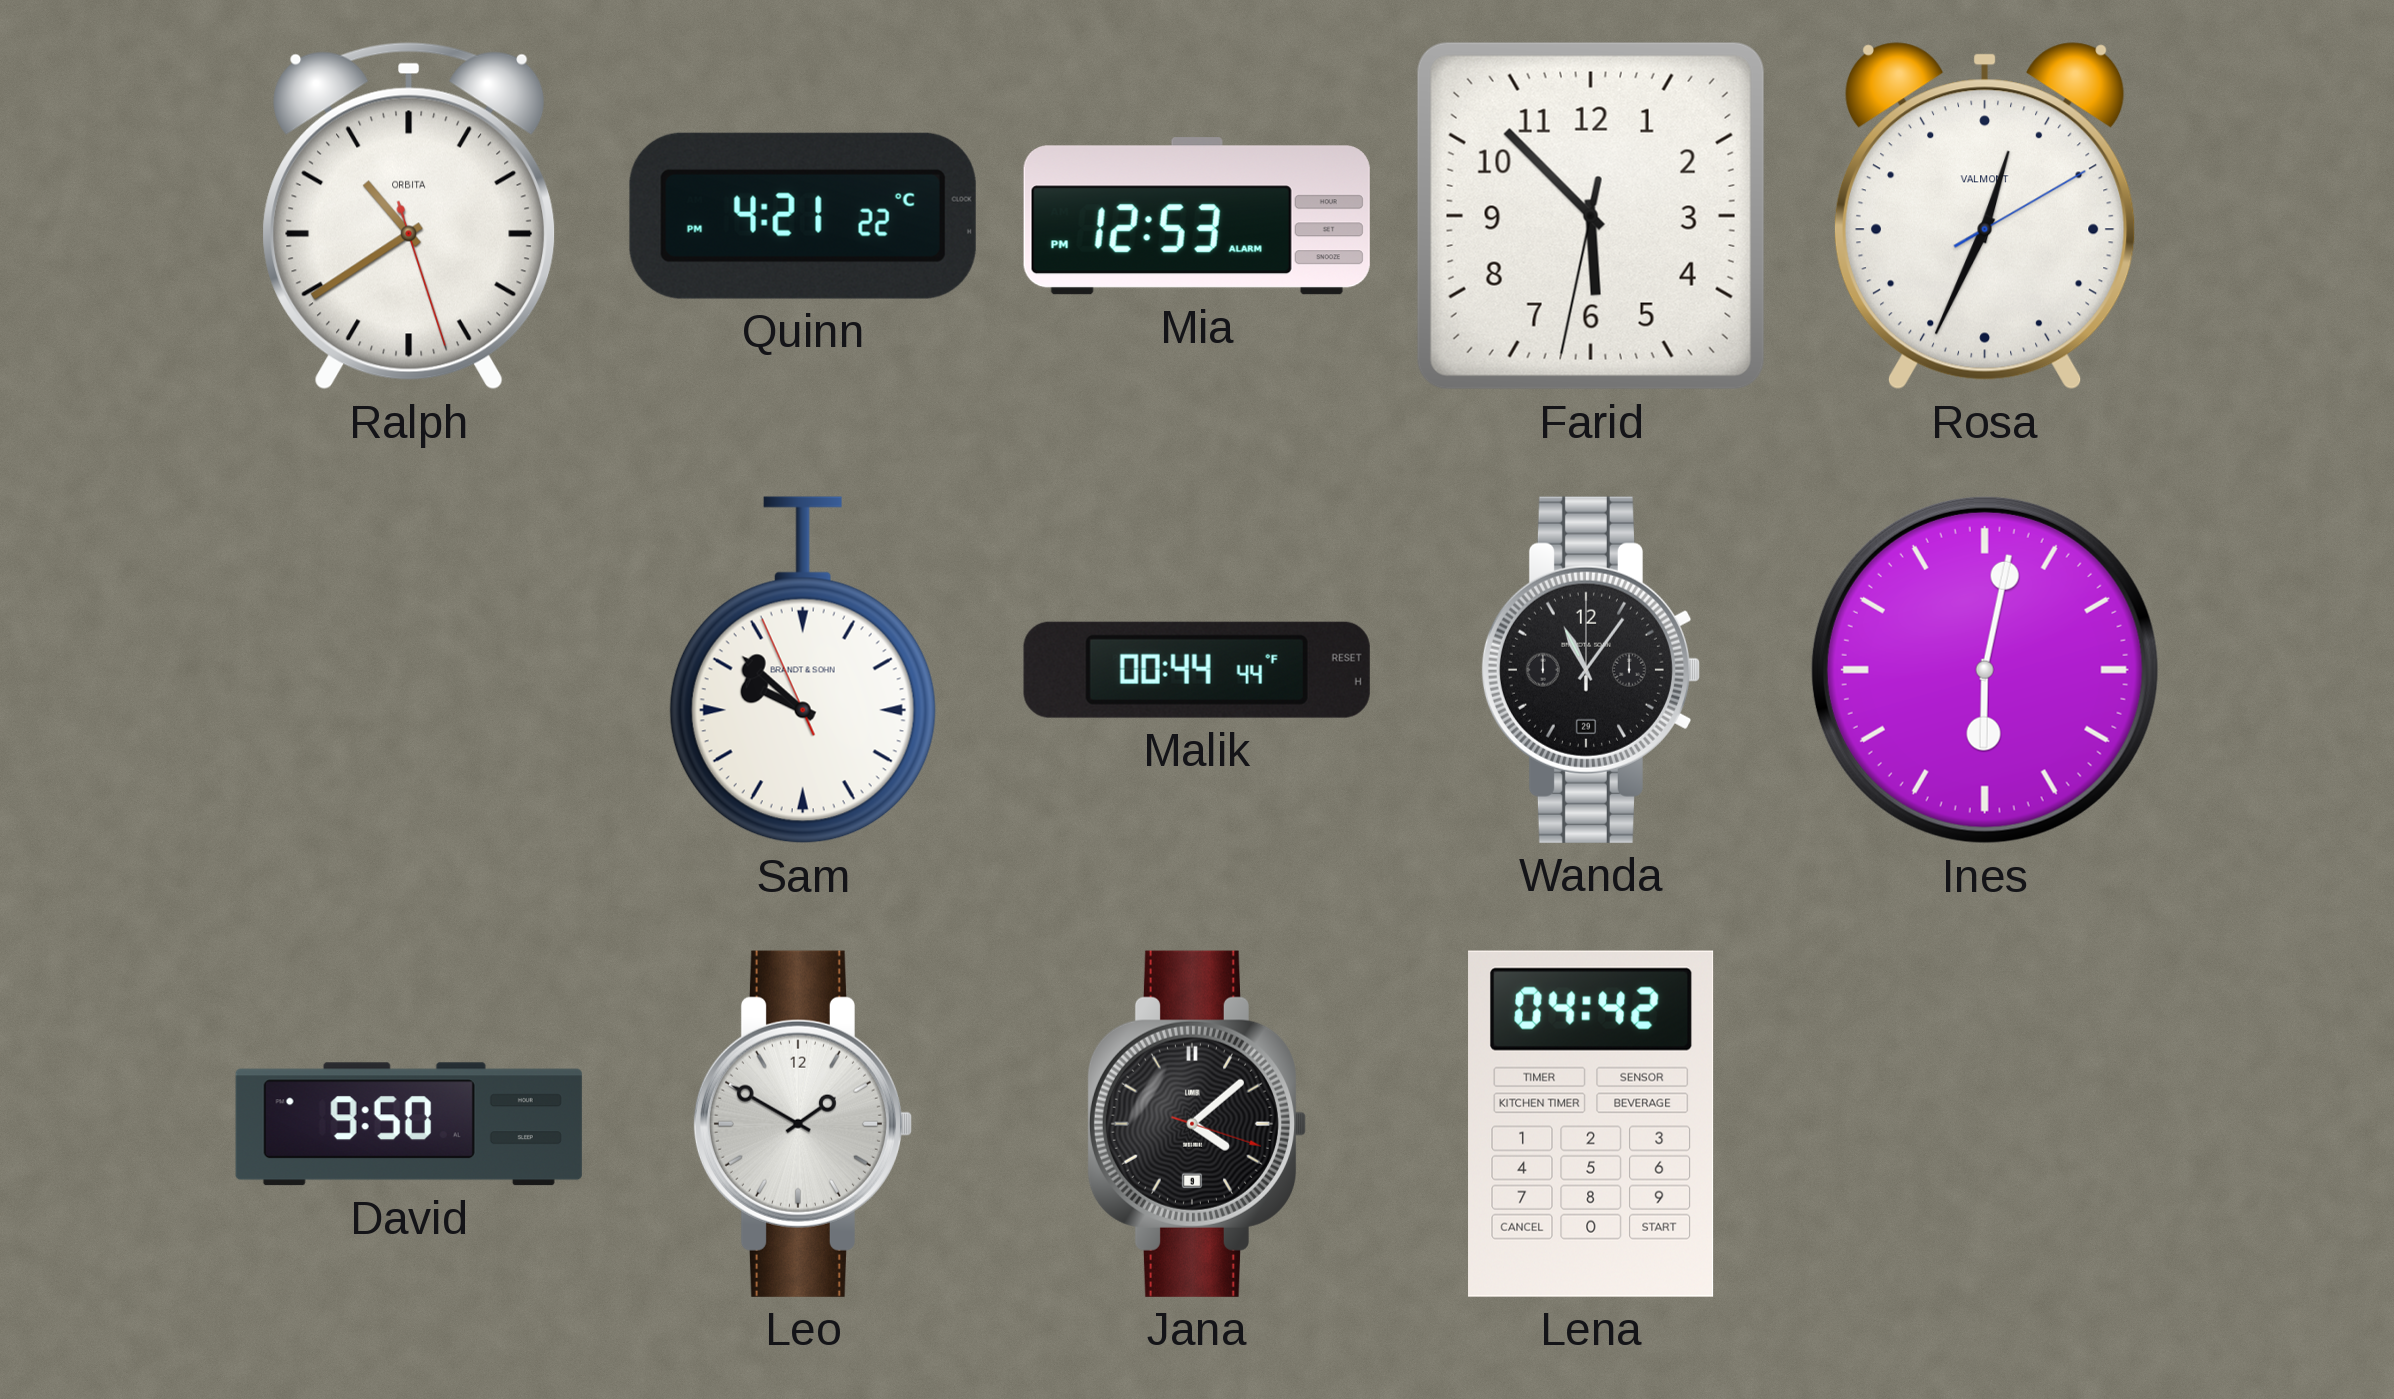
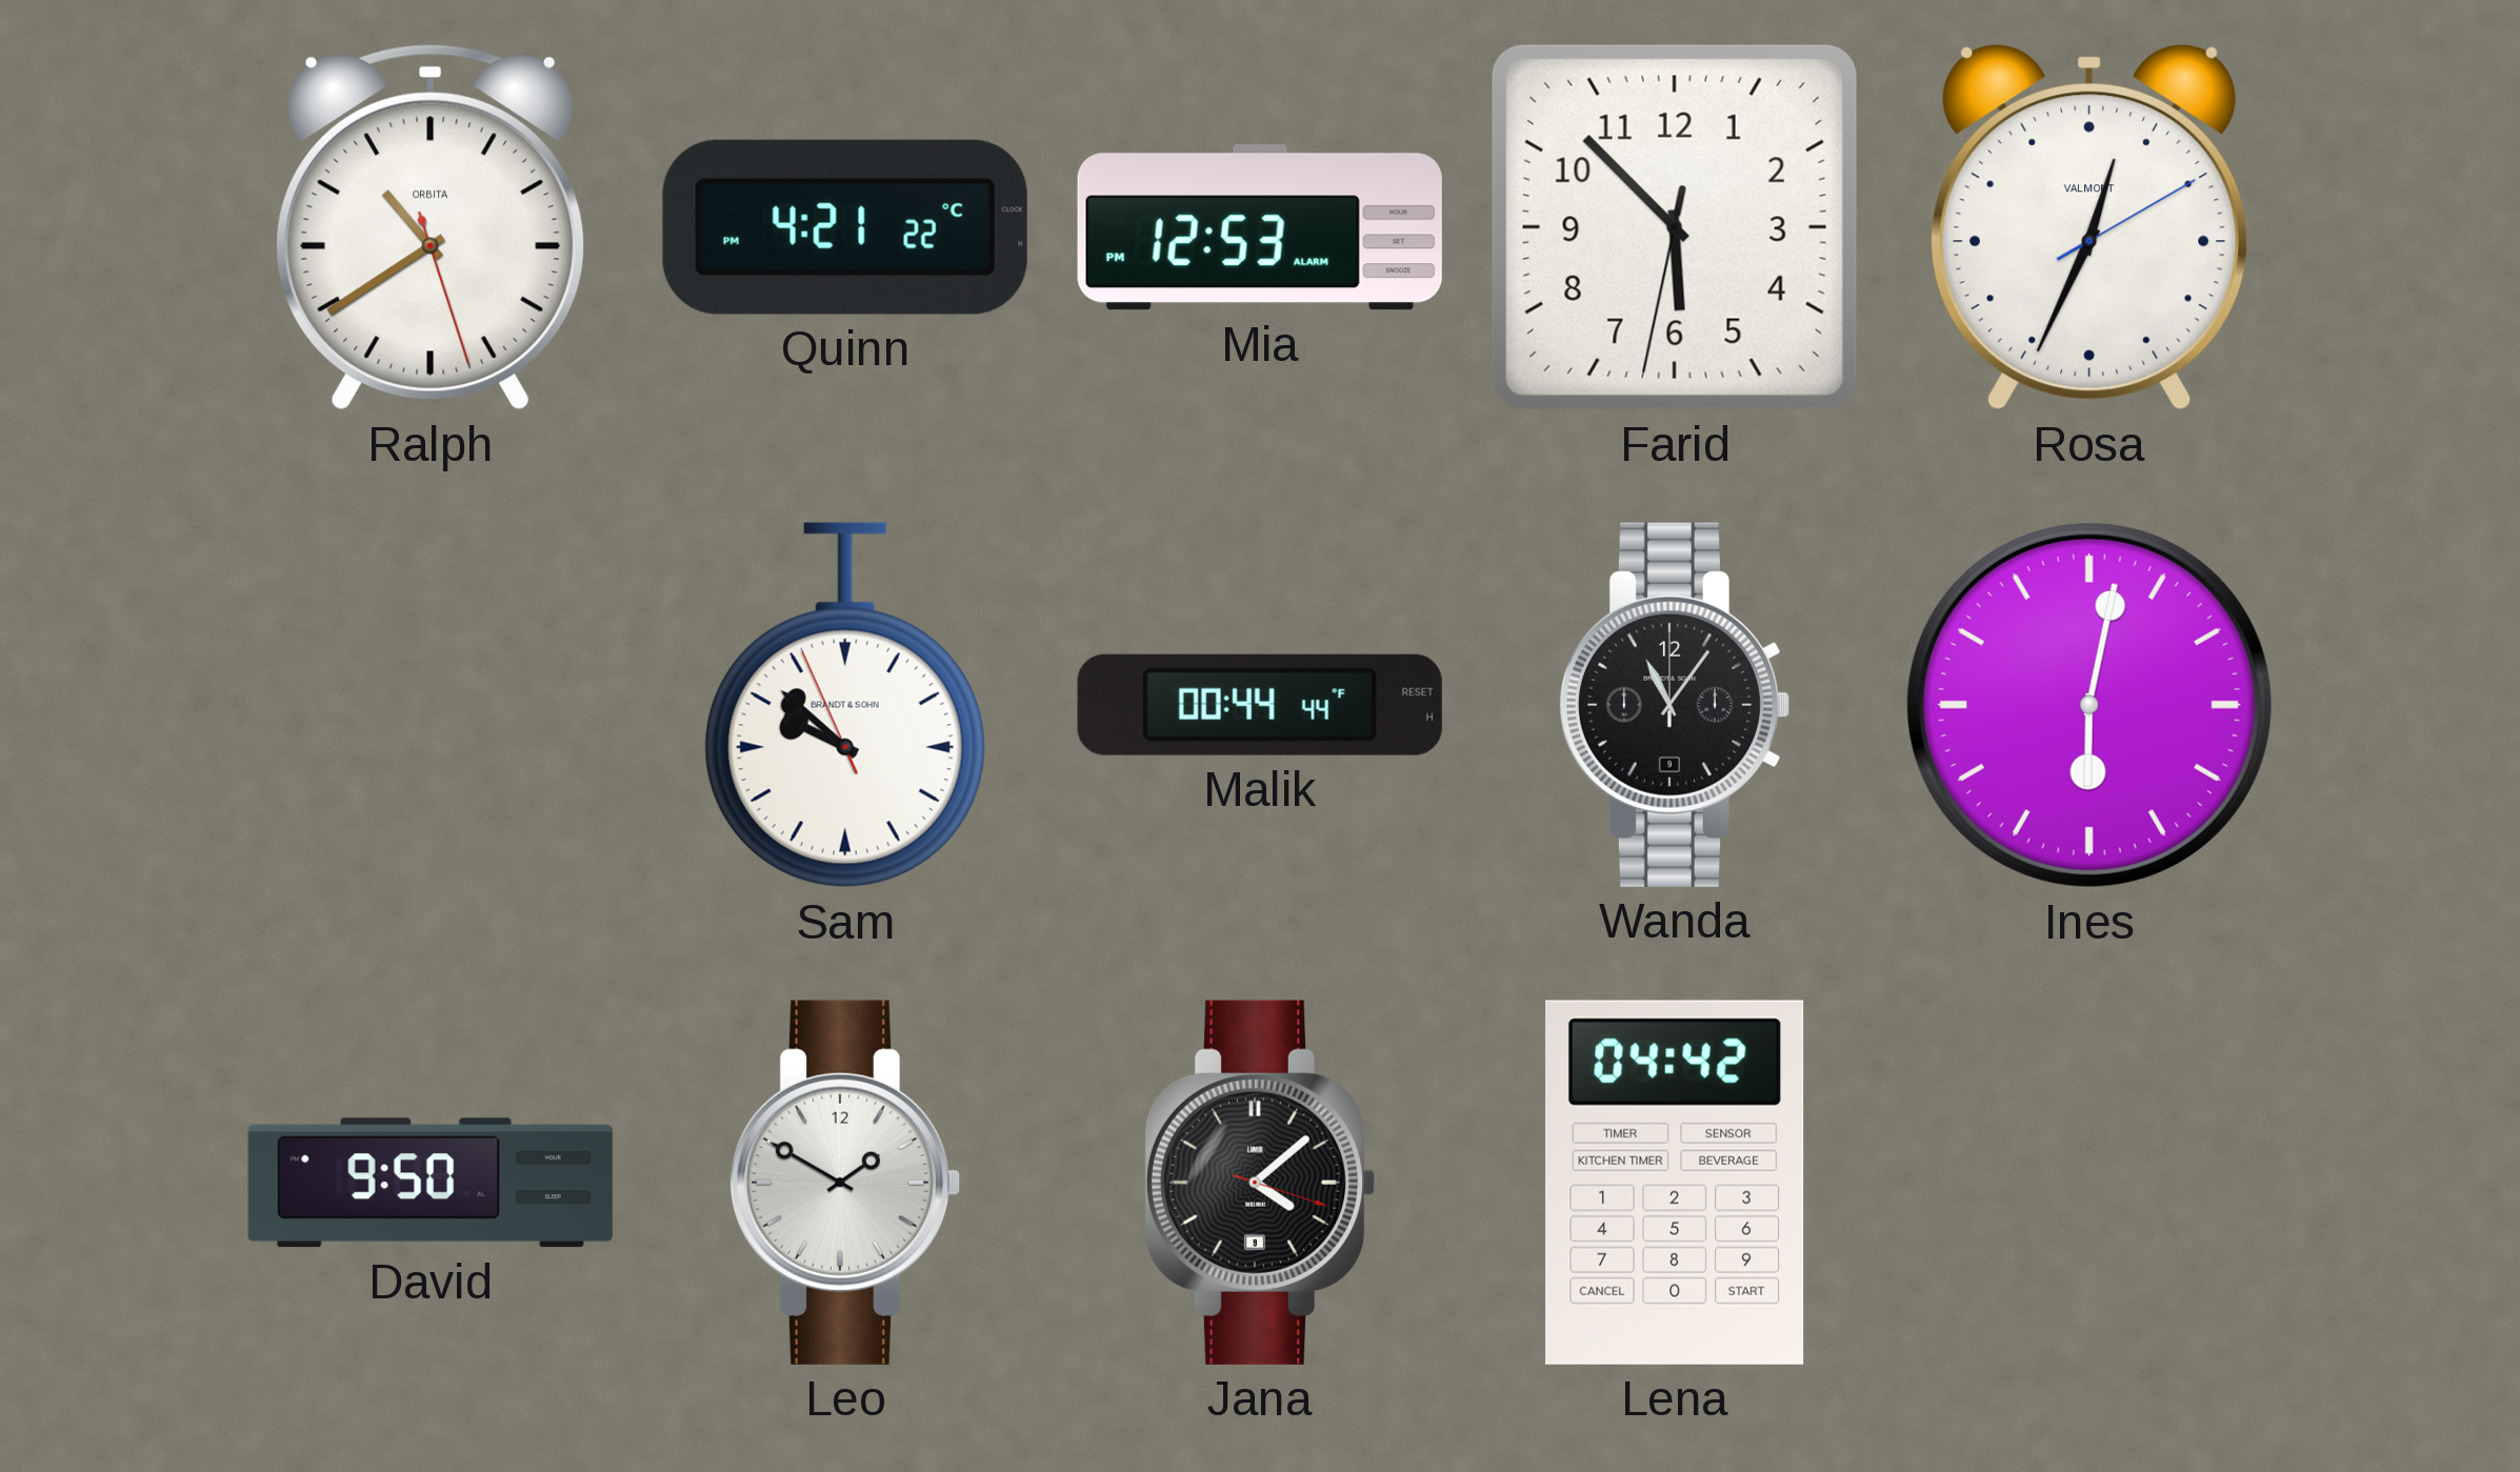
Wanda date: 29 -> 9
